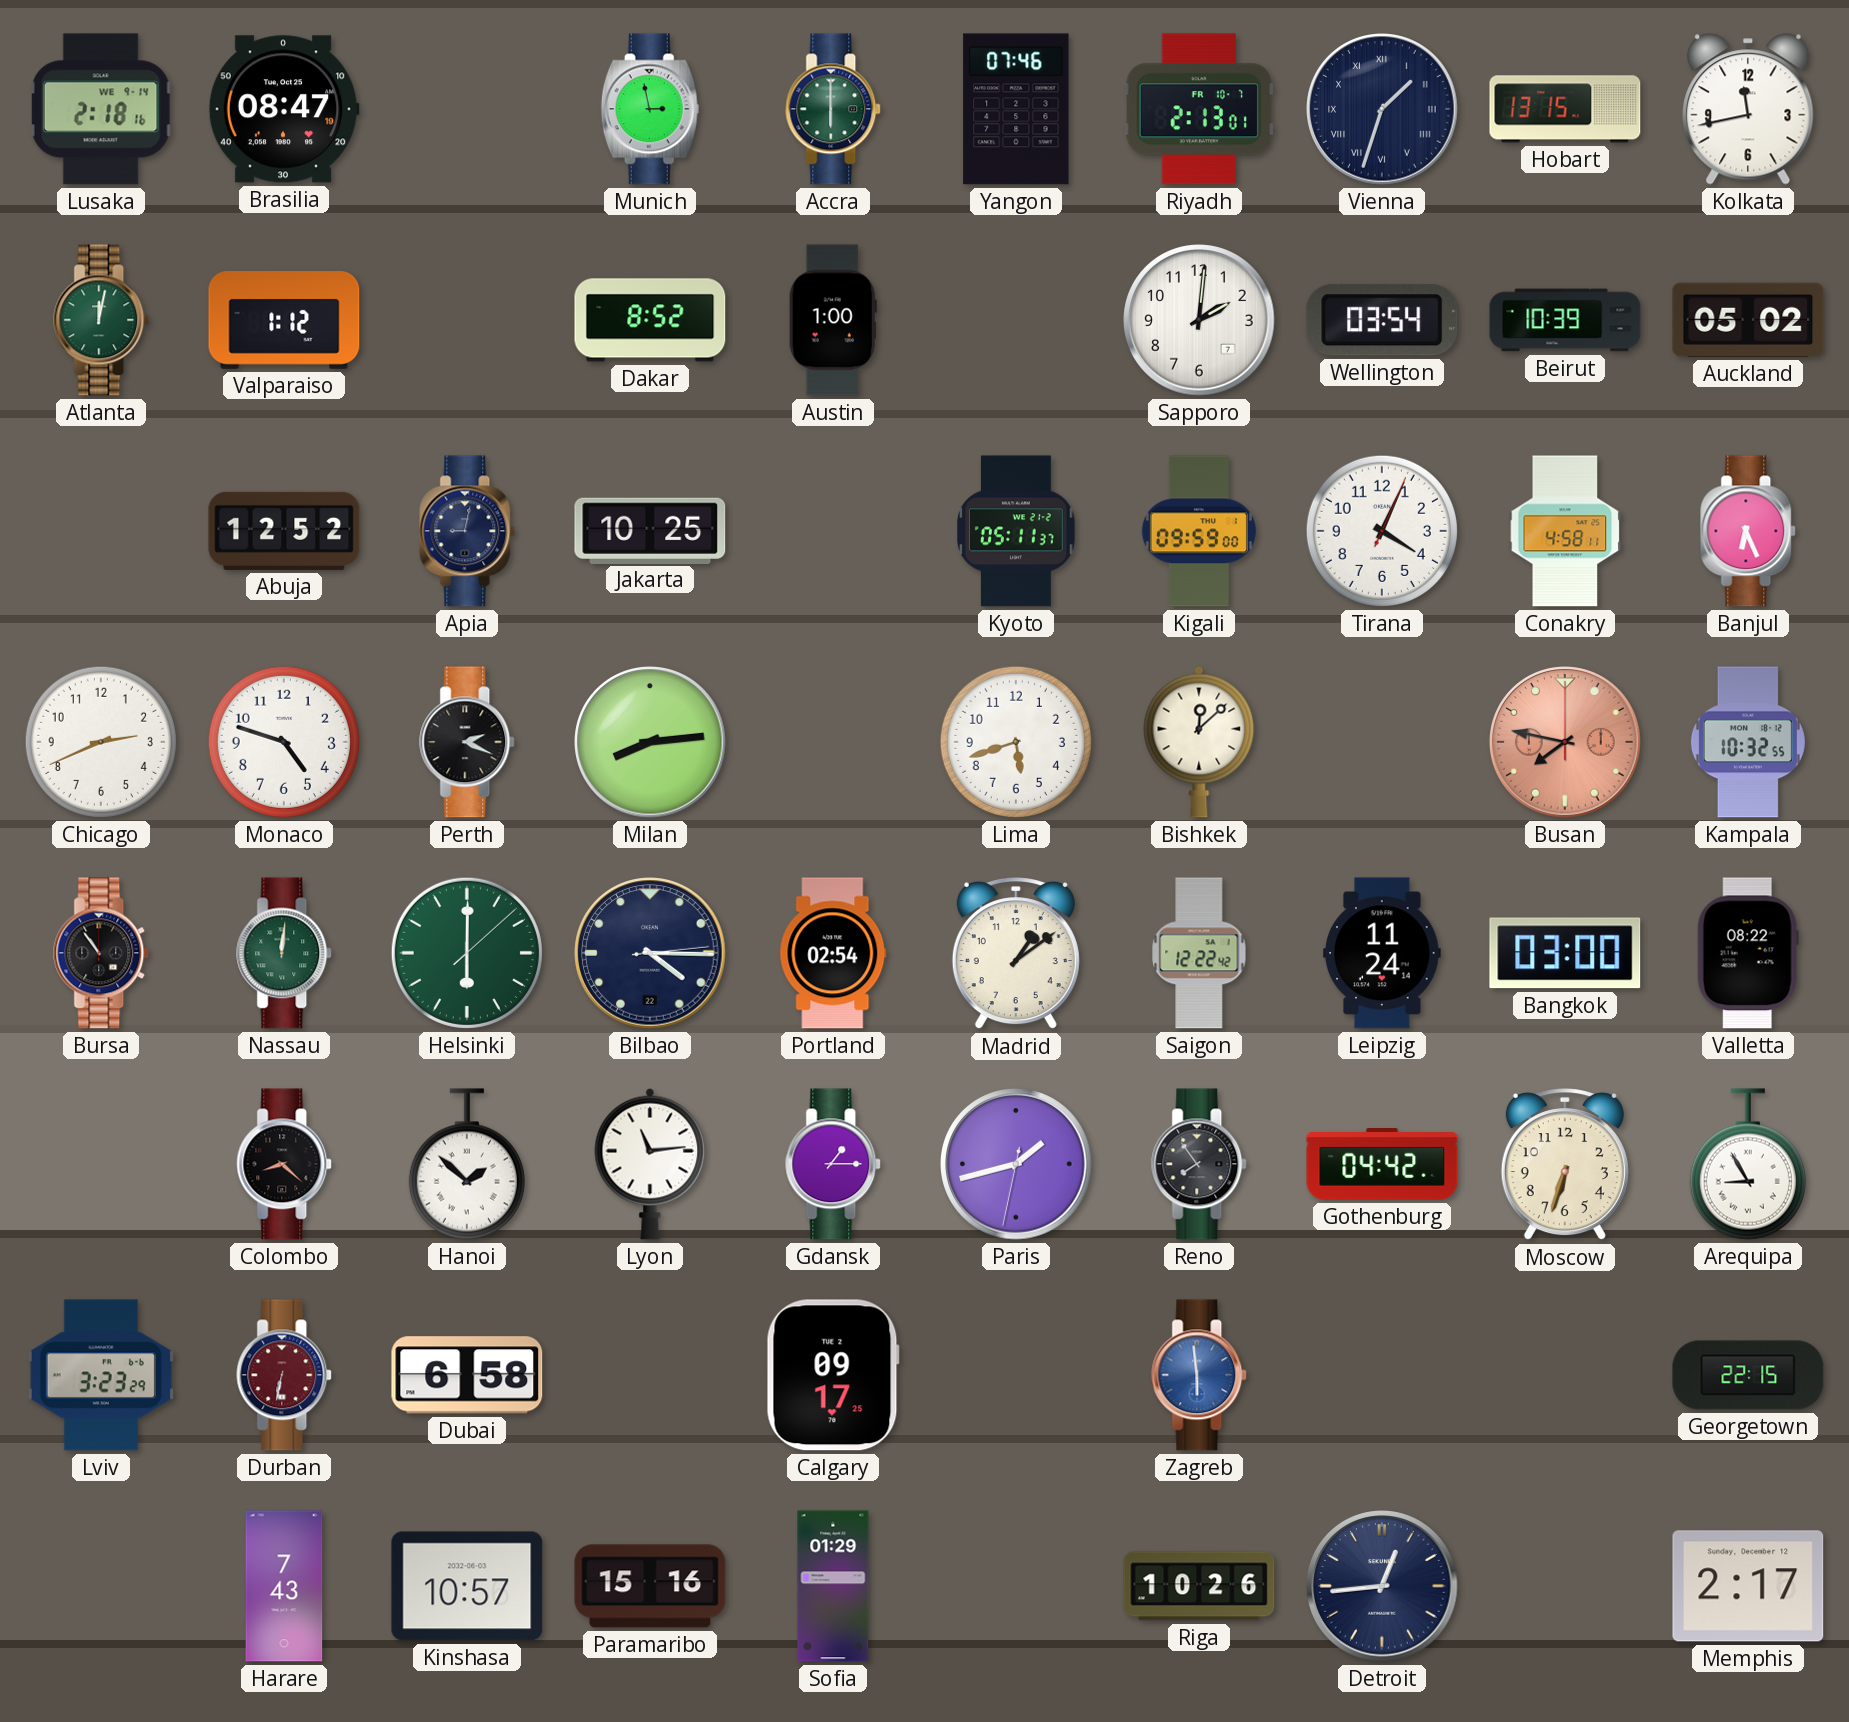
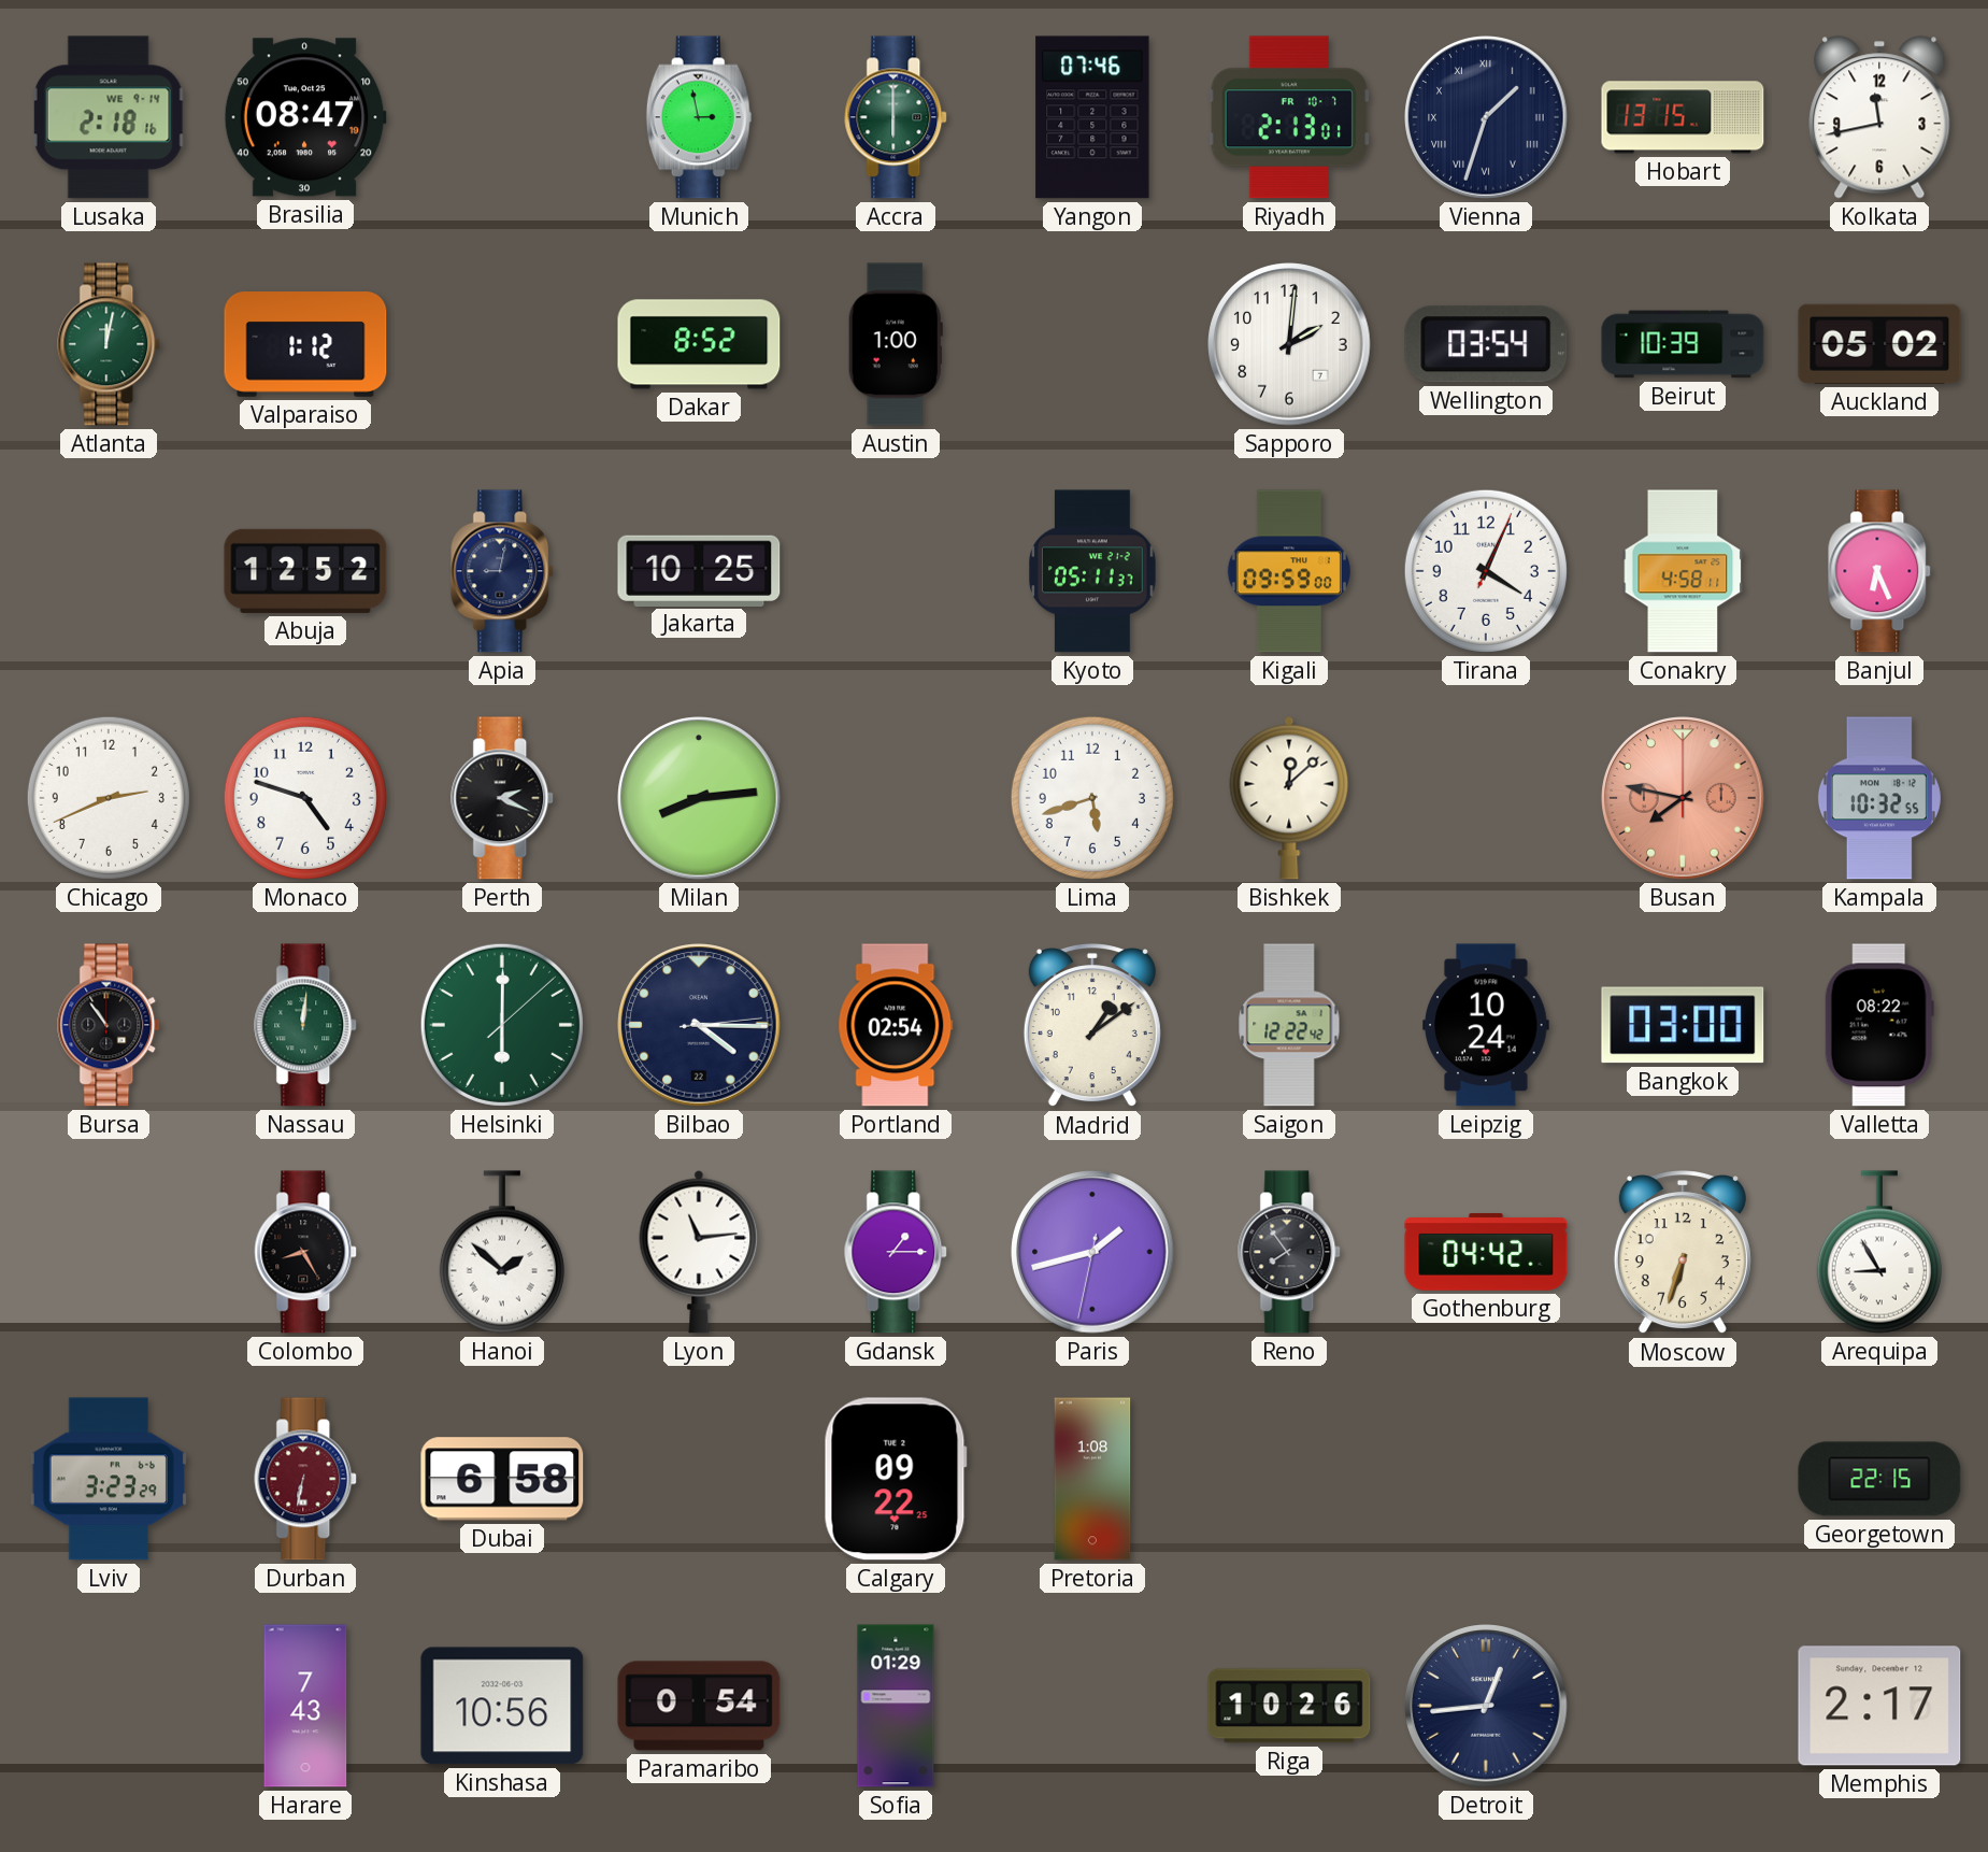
Leipzig: 11:24 -> 10:24
Colombo: 8:22 -> 8:25
Calgary: 09:17 -> 09:22
Pretoria: none -> 1:08
Zagreb: 5:59 -> none
Kinshasa: 10:57 -> 10:56
Paramaribo: 15:16 -> 0:54
